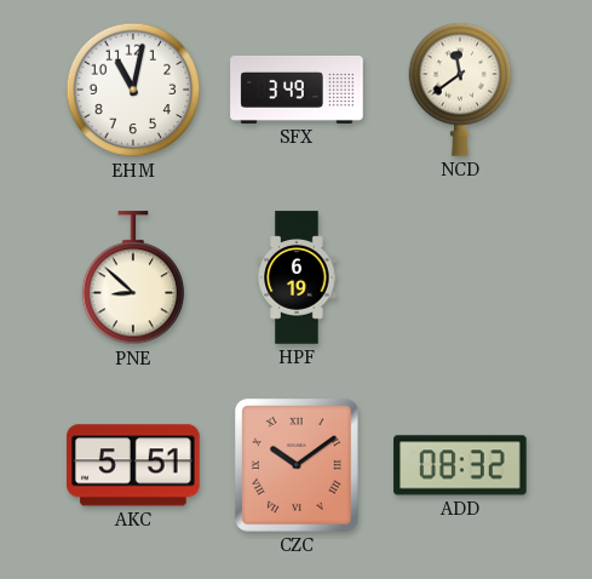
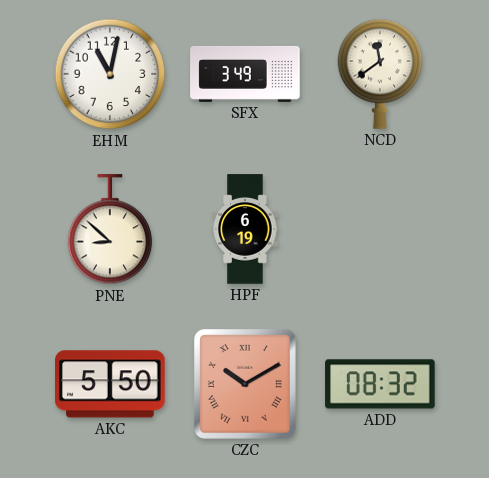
AKC: 5:51 -> 5:50
CZC: 10:09 -> 10:10
